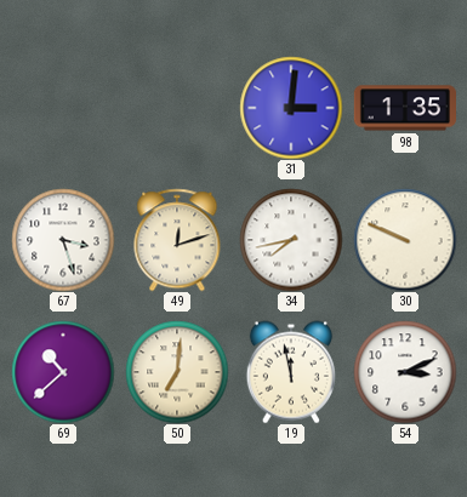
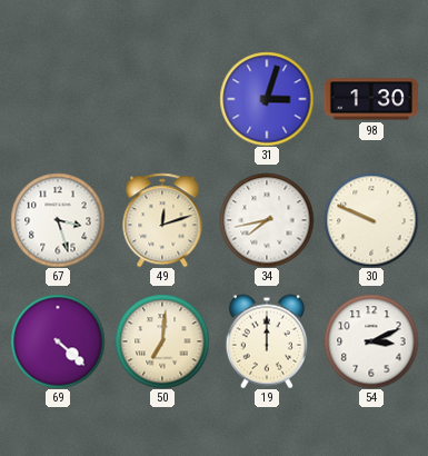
31: 3:01 -> 3:03
98: 1:35 -> 1:30
69: 10:38 -> 4:22
19: 11:58 -> 12:00
